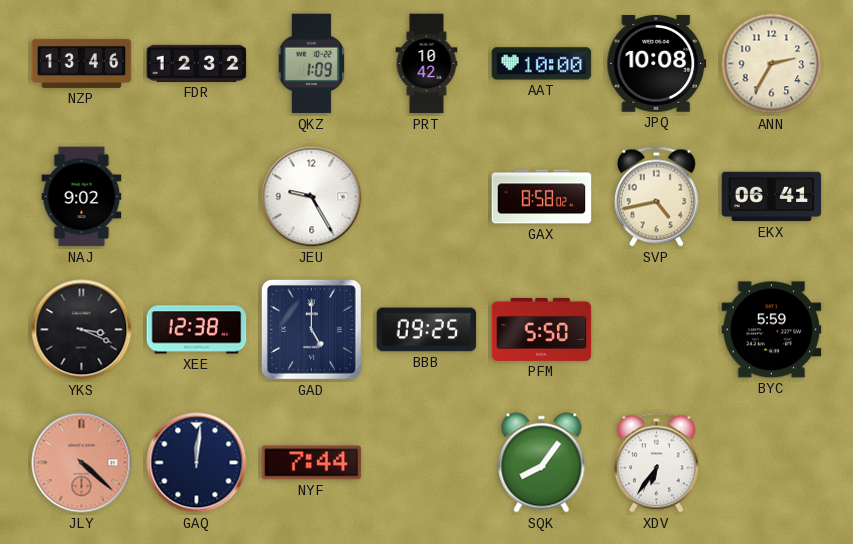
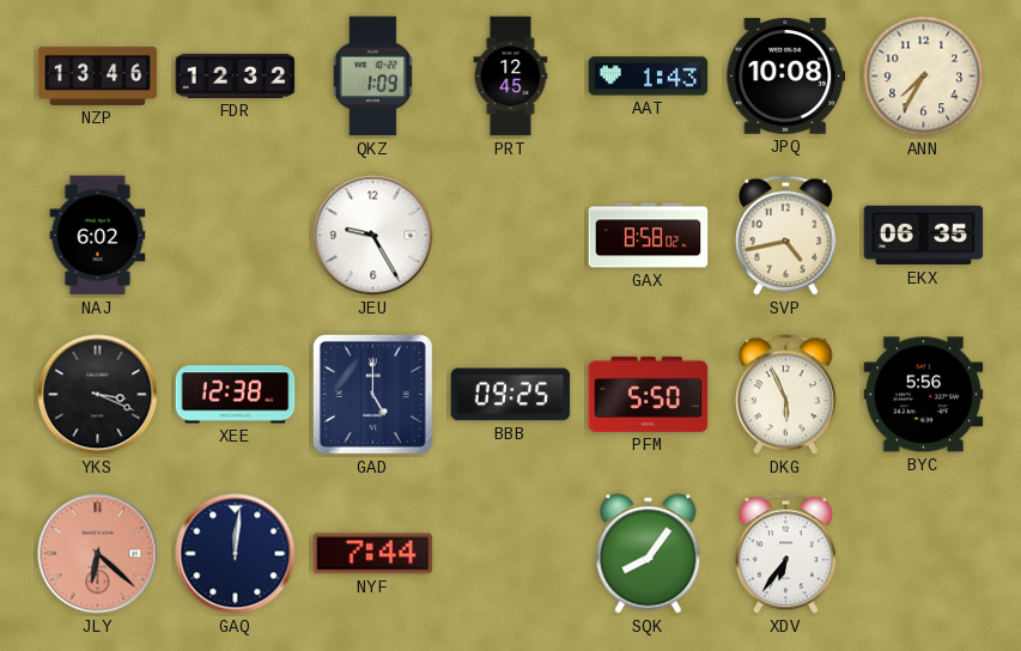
PRT: 10:42 -> 12:45
AAT: 10:00 -> 1:43
ANN: 2:35 -> 7:35
NAJ: 9:02 -> 6:02
EKX: 06:41 -> 06:35
DKG: none -> 5:56
BYC: 5:59 -> 5:56
JLY: 4:22 -> 6:22
